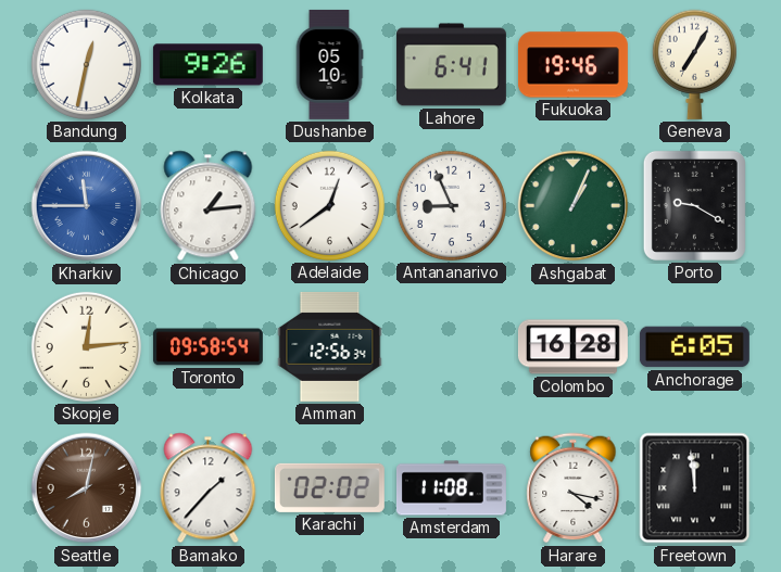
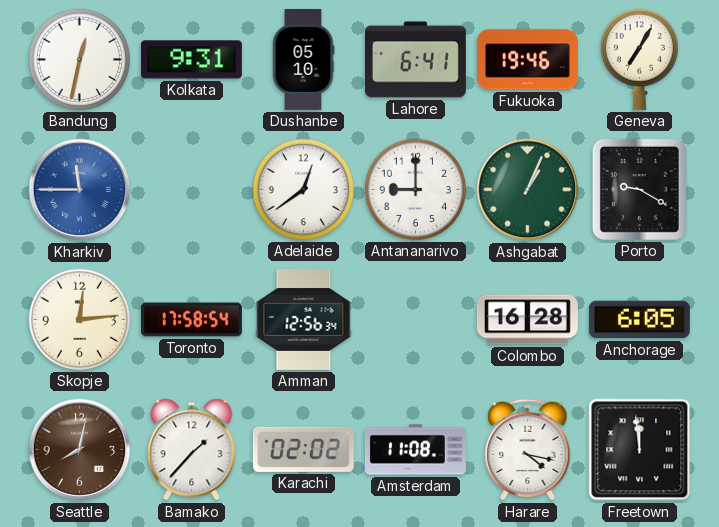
Kolkata: 9:26 -> 9:31
Chicago: 1:14 -> none
Antananarivo: 8:56 -> 9:00
Toronto: 09:58 -> 17:58
